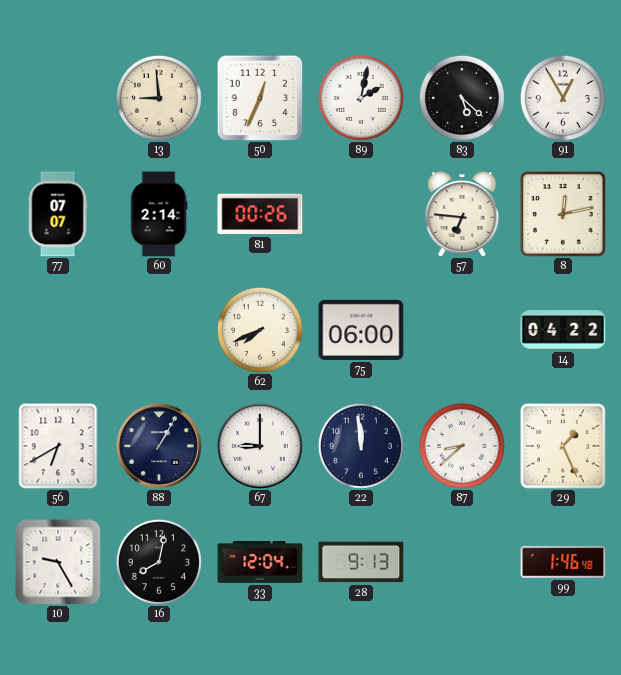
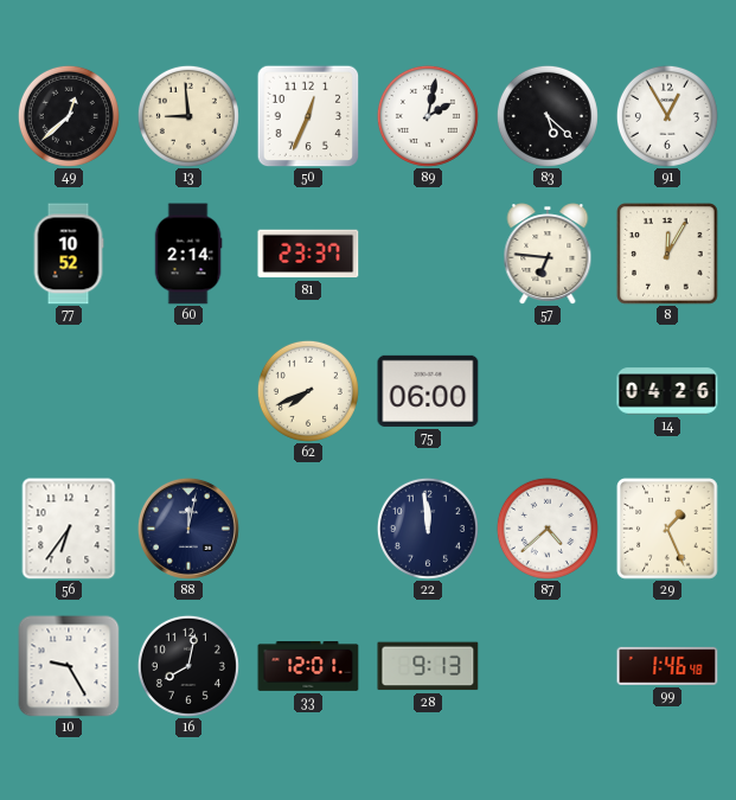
49: none -> 12:38
77: 07:07 -> 10:52
81: 00:26 -> 23:37
8: 12:13 -> 12:05
14: 04:22 -> 04:26
56: 6:40 -> 6:36
88: 1:05 -> 12:02
67: 9:00 -> none
87: 8:38 -> 4:38
33: 12:04 -> 12:01
